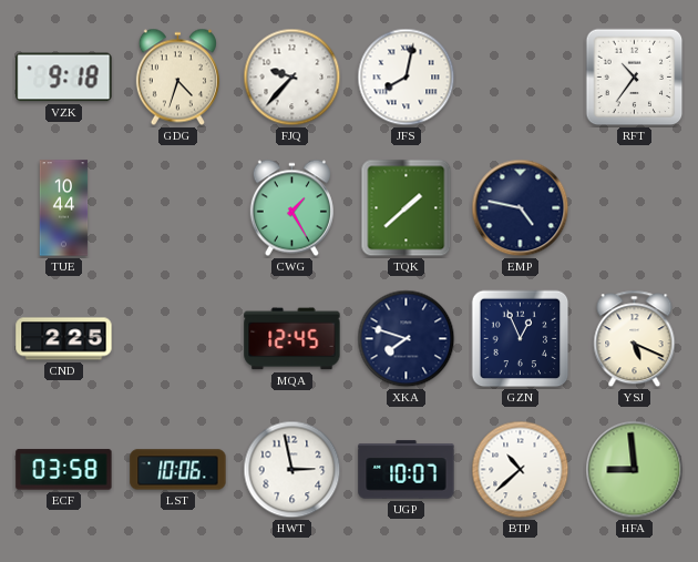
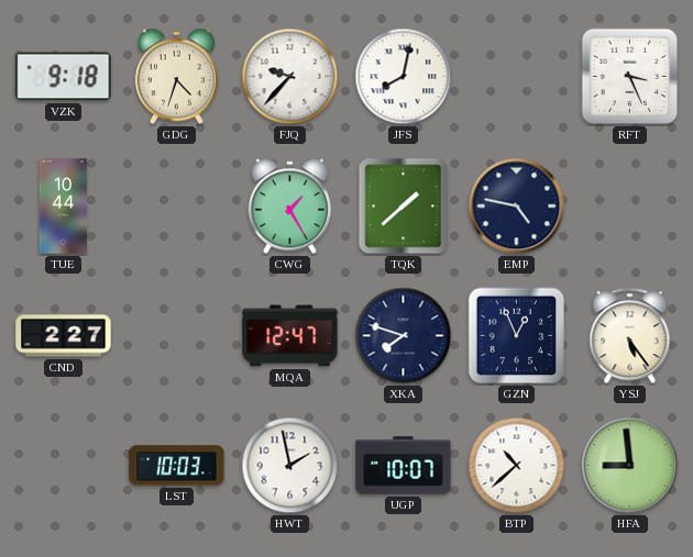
RFT: 10:36 -> 3:26
CND: 2:25 -> 2:27
MQA: 12:45 -> 12:47
YSJ: 5:19 -> 5:24
ECF: 03:58 -> none
LST: 10:06 -> 10:03
HWT: 2:58 -> 1:58
